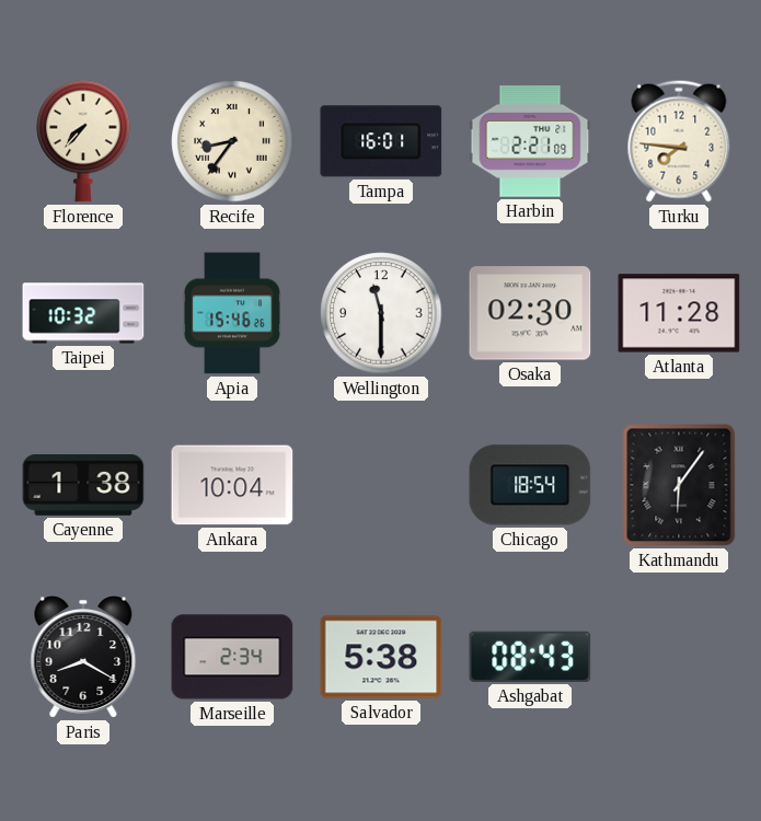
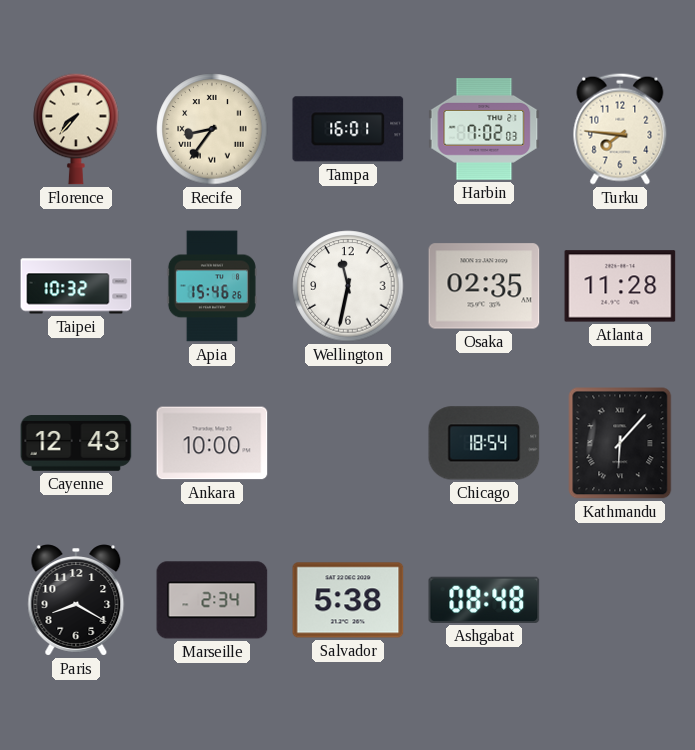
Harbin: 2:21 -> 7:02
Wellington: 11:30 -> 11:32
Osaka: 02:30 -> 02:35
Cayenne: 1:38 -> 12:43
Ankara: 10:04 -> 10:00
Kathmandu: 6:06 -> 6:07
Ashgabat: 08:43 -> 08:48
